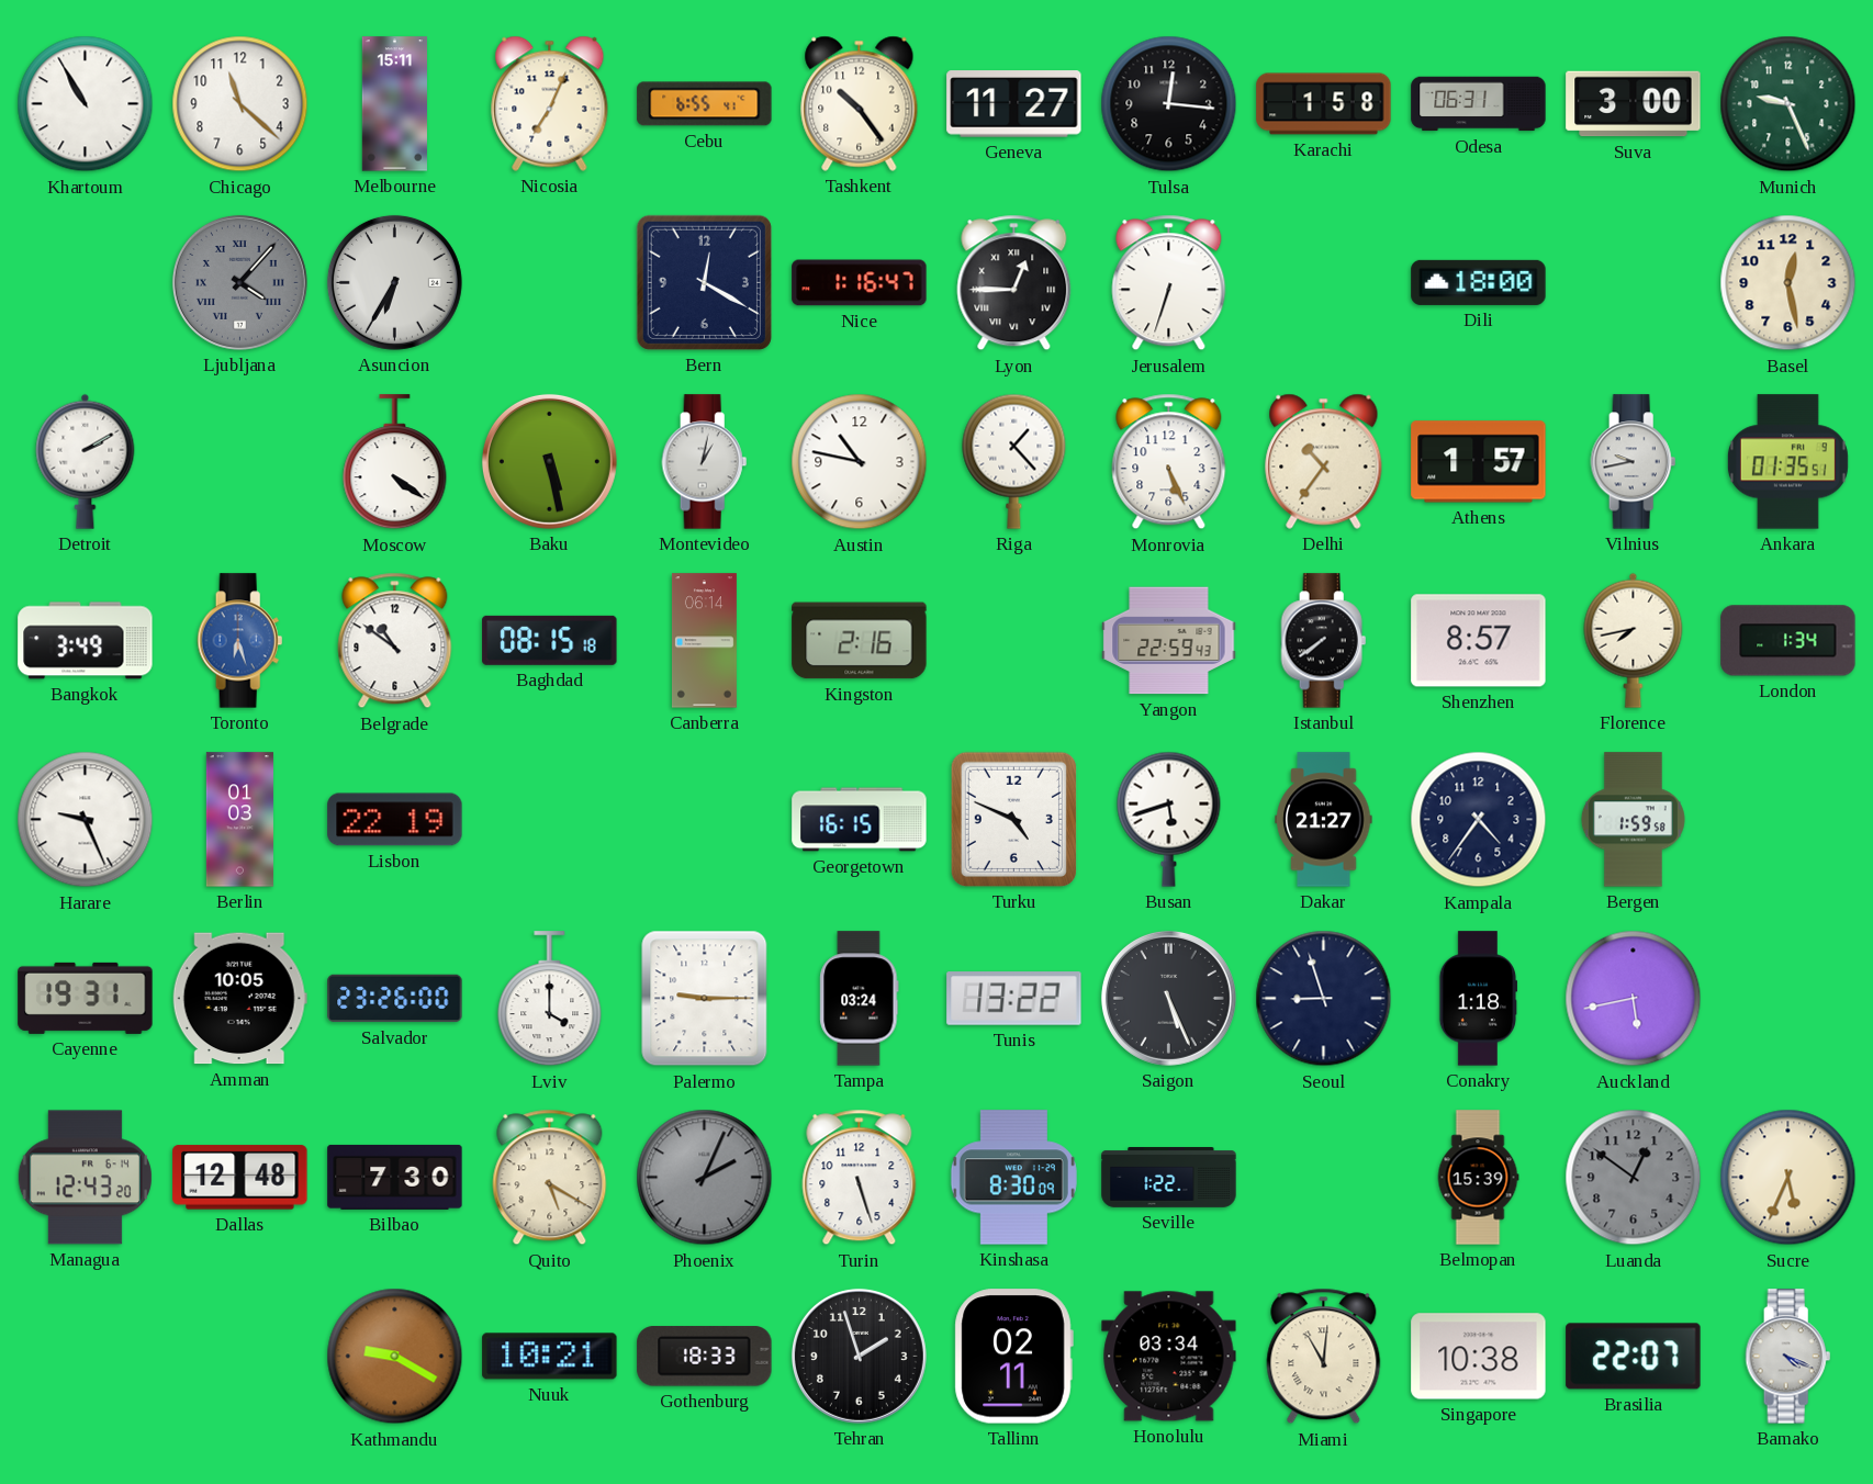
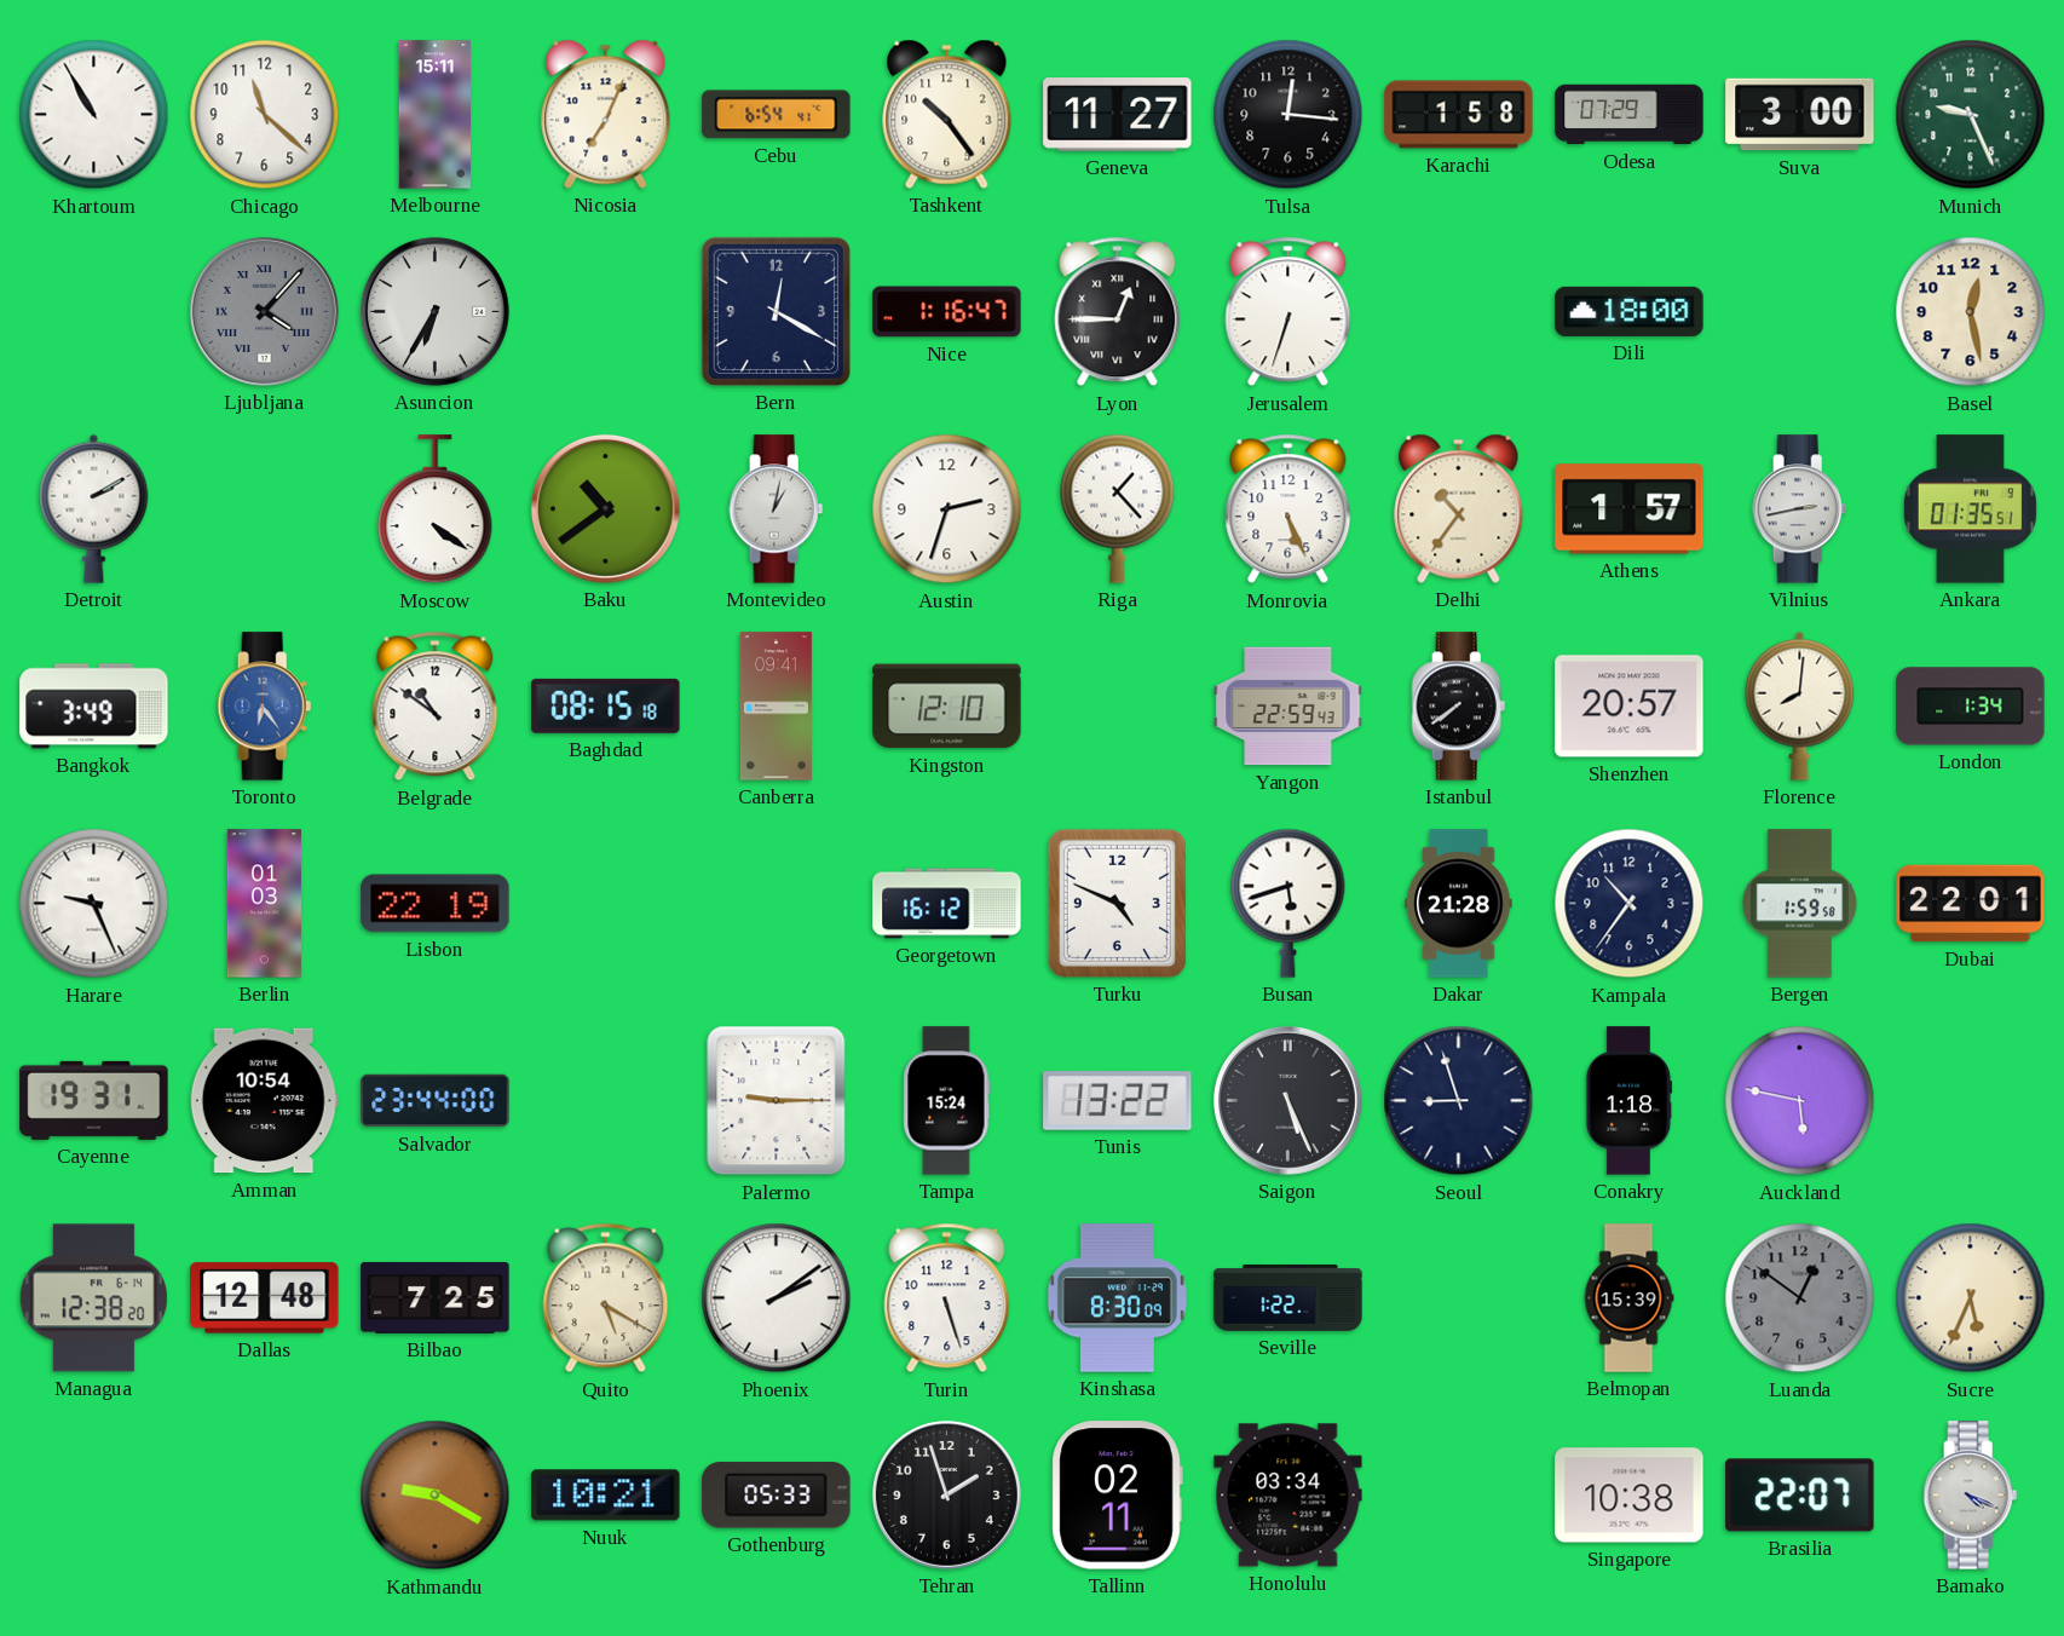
Cebu: 6:55 -> 6:54
Odesa: 06:31 -> 07:29
Baku: 5:28 -> 10:39
Austin: 10:47 -> 2:33
Vilnius: 9:43 -> 2:43
Toronto: 6:27 -> 6:24
Canberra: 06:14 -> 09:41
Kingston: 2:16 -> 12:10
Shenzhen: 8:57 -> 20:57
Florence: 7:43 -> 8:01
Georgetown: 16:15 -> 16:12
Dakar: 21:27 -> 21:28
Kampala: 4:36 -> 10:36
Dubai: none -> 22:01
Amman: 10:05 -> 10:54
Salvador: 23:26 -> 23:44
Lviv: 4:00 -> none
Tampa: 03:24 -> 15:24
Auckland: 5:43 -> 5:47
Managua: 12:43 -> 12:38
Bilbao: 7:30 -> 7:25
Phoenix: 2:04 -> 2:09
Phoenix dial: grey -> white
Gothenburg: 18:33 -> 05:33
Miami: 11:01 -> none
